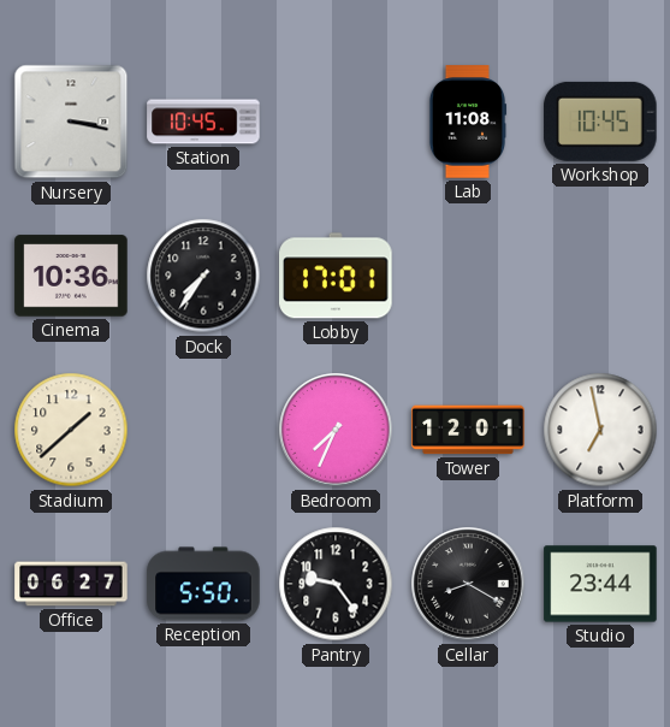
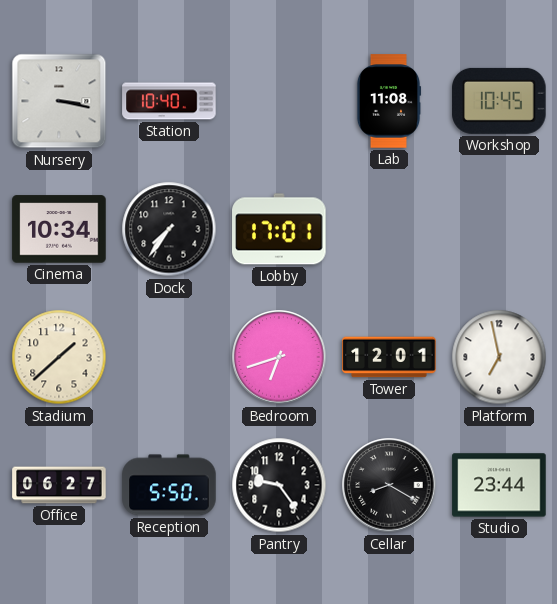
Station: 10:45 -> 10:40
Cinema: 10:36 -> 10:34
Bedroom: 7:34 -> 6:42
